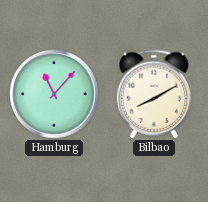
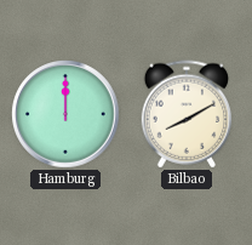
Hamburg: 11:07 -> 12:00
